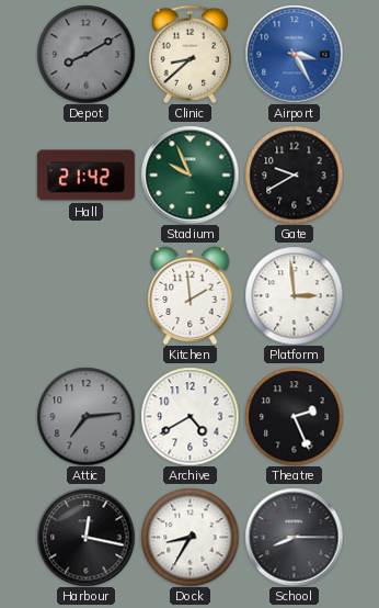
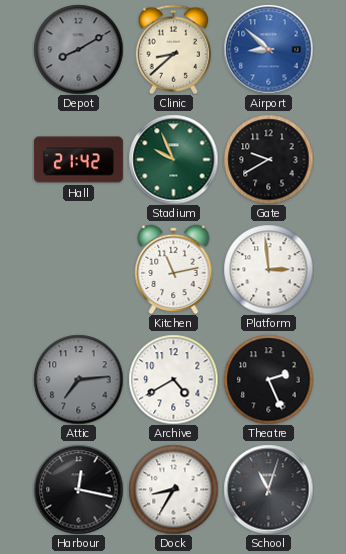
Airport: 3:25 -> 8:52
Kitchen: 1:59 -> 11:13
School: 8:15 -> 11:03
